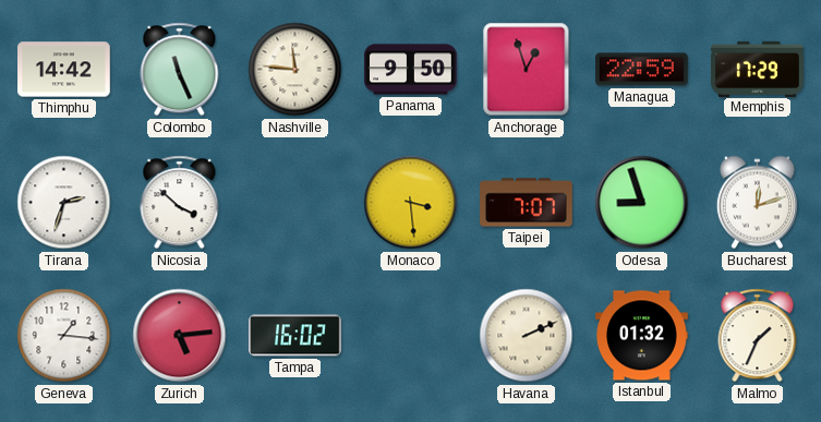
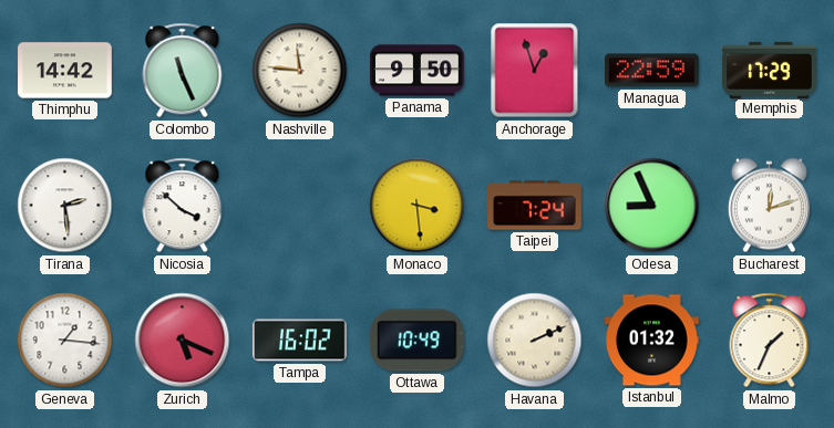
Tirana: 2:33 -> 2:29
Taipei: 7:07 -> 7:24
Odesa: 8:57 -> 8:56
Zurich: 5:14 -> 5:19
Ottawa: none -> 10:49
